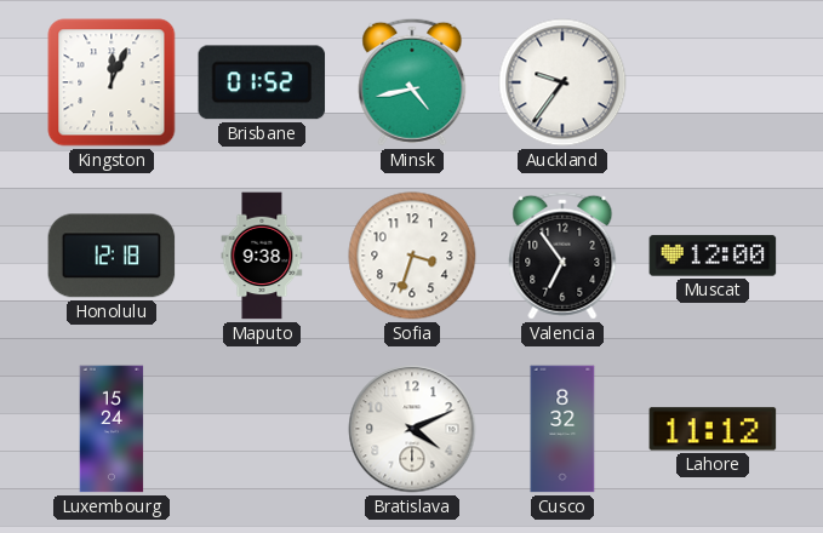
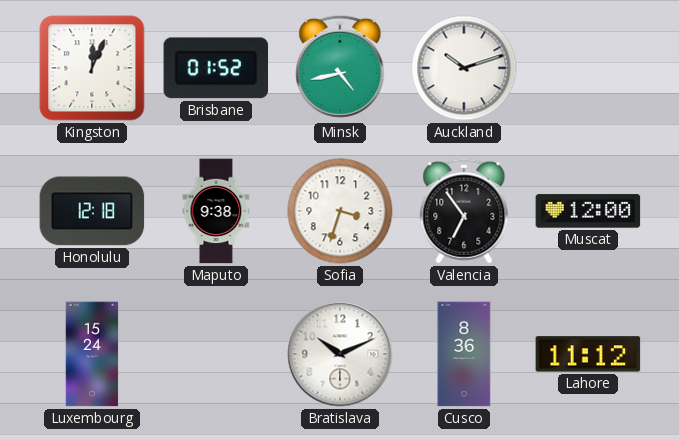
Auckland: 9:36 -> 10:12
Bratislava: 4:11 -> 10:11
Cusco: 8:32 -> 8:36
